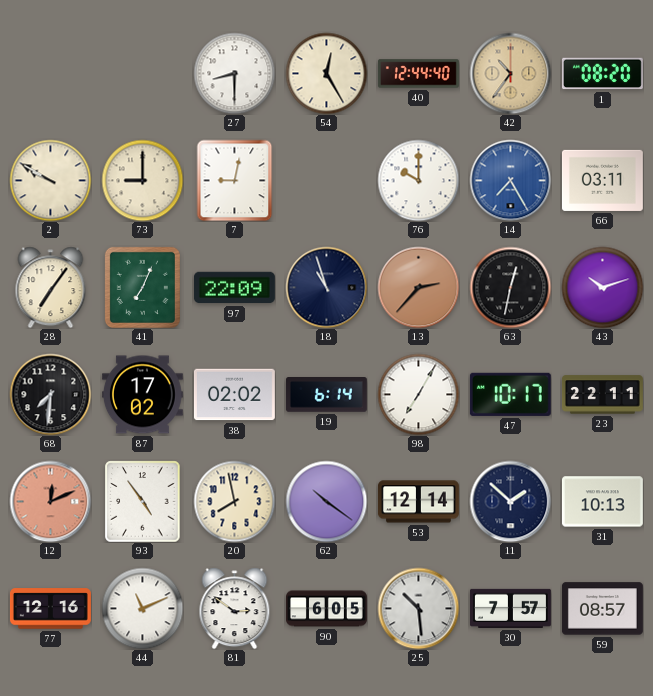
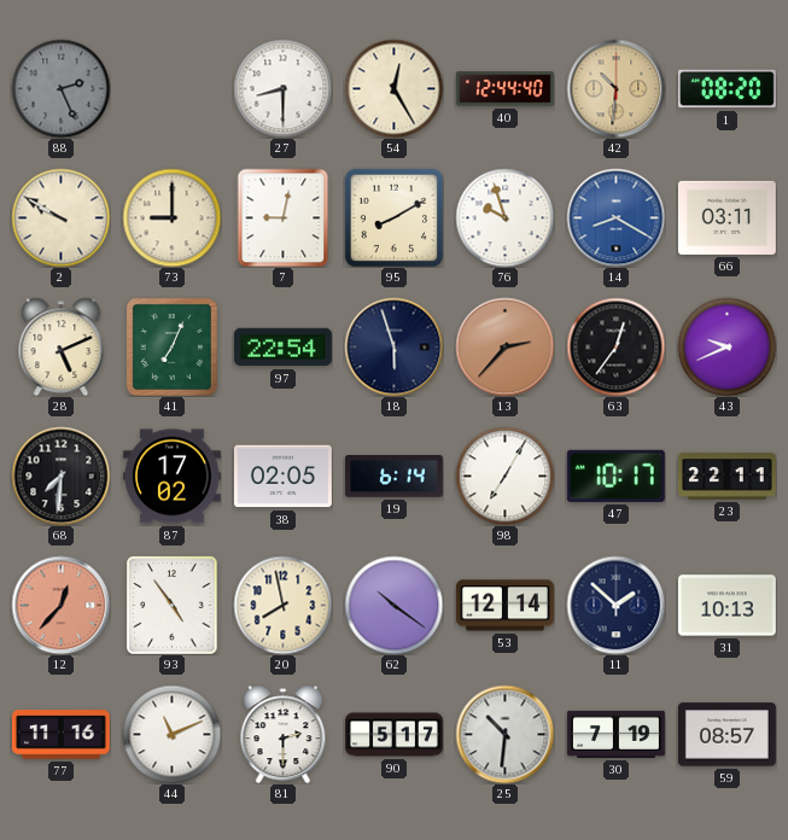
88: none -> 2:26
42: 10:36 -> 10:31
95: none -> 8:10
76: 10:00 -> 9:57
14: 7:25 -> 8:20
28: 7:06 -> 5:11
97: 22:09 -> 22:54
18: 10:57 -> 5:57
63: 12:32 -> 12:36
43: 10:12 -> 9:41
38: 02:02 -> 02:05
12: 12:11 -> 12:37
77: 12:16 -> 11:16
81: 2:51 -> 2:30
90: 6:05 -> 5:17
25: 10:29 -> 10:31
30: 7:57 -> 7:19
